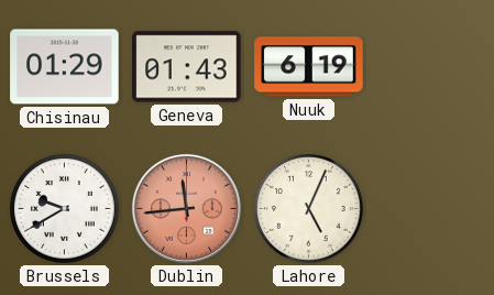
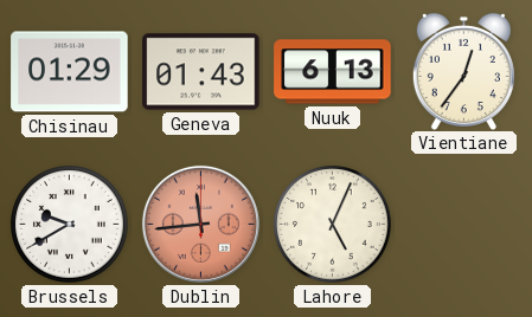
Nuuk: 6:19 -> 6:13
Vientiane: none -> 12:36
